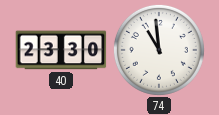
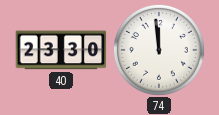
74: 10:59 -> 11:59
